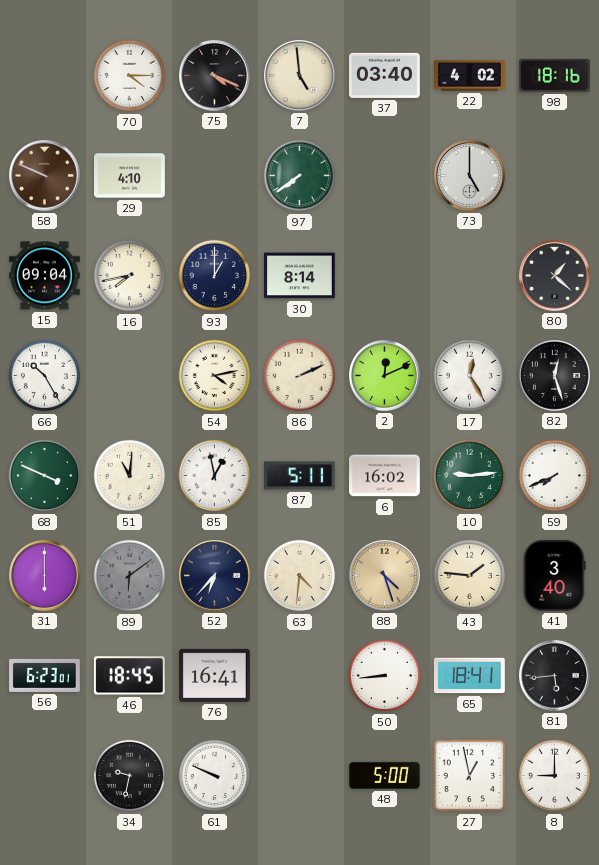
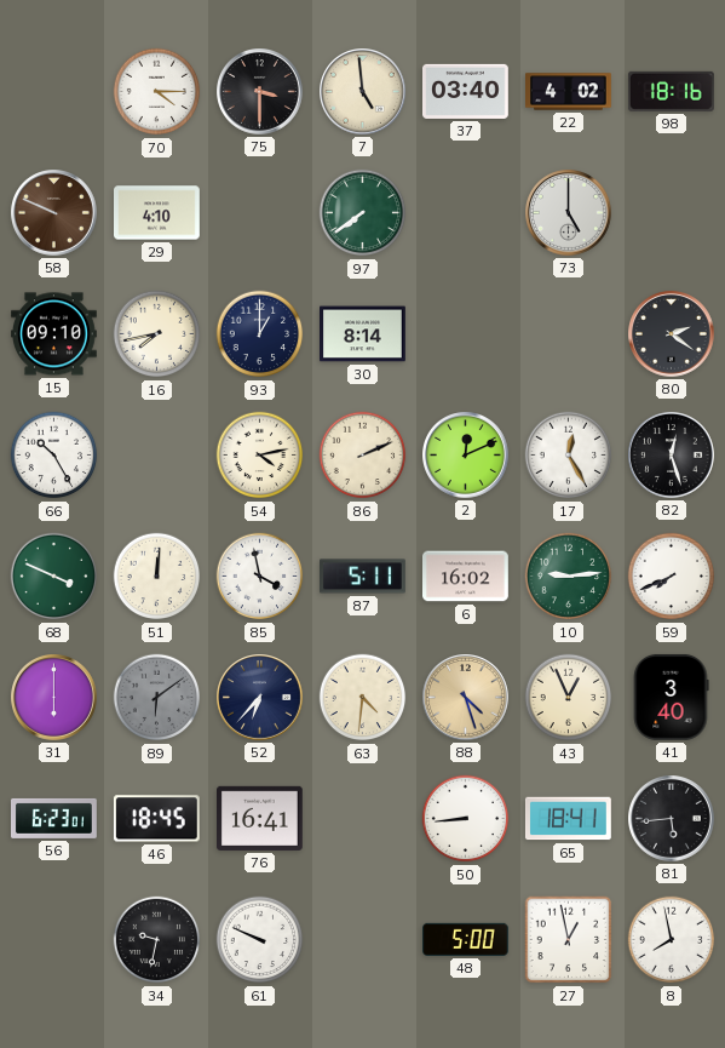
75: 4:19 -> 3:30
15: 09:04 -> 09:10
80: 1:22 -> 2:21
51: 11:01 -> 12:01
85: 12:58 -> 3:58
43: 1:46 -> 12:56
8: 9:00 -> 7:58
